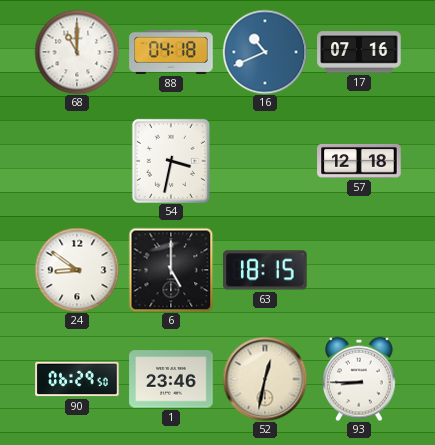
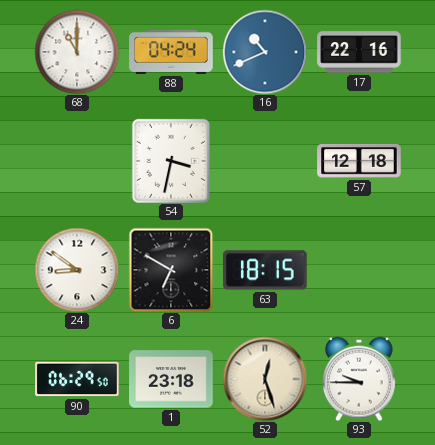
88: 04:18 -> 04:24
17: 07:16 -> 22:16
6: 5:00 -> 6:50
1: 23:46 -> 23:18
52: 12:32 -> 12:27
93: 8:45 -> 9:45
